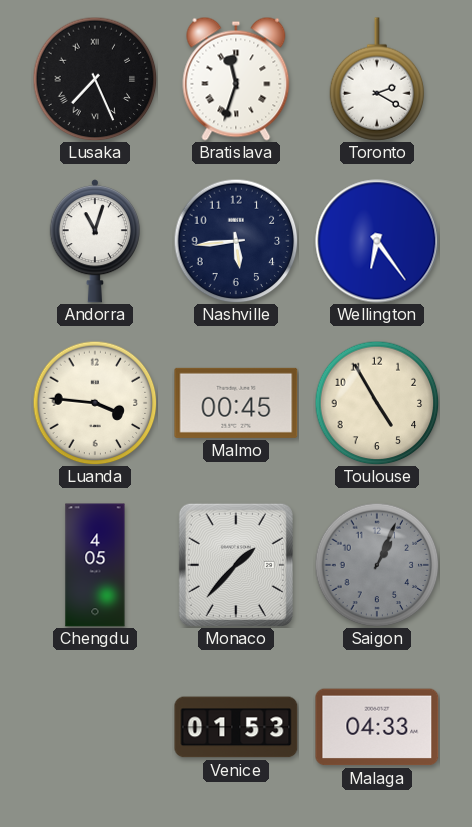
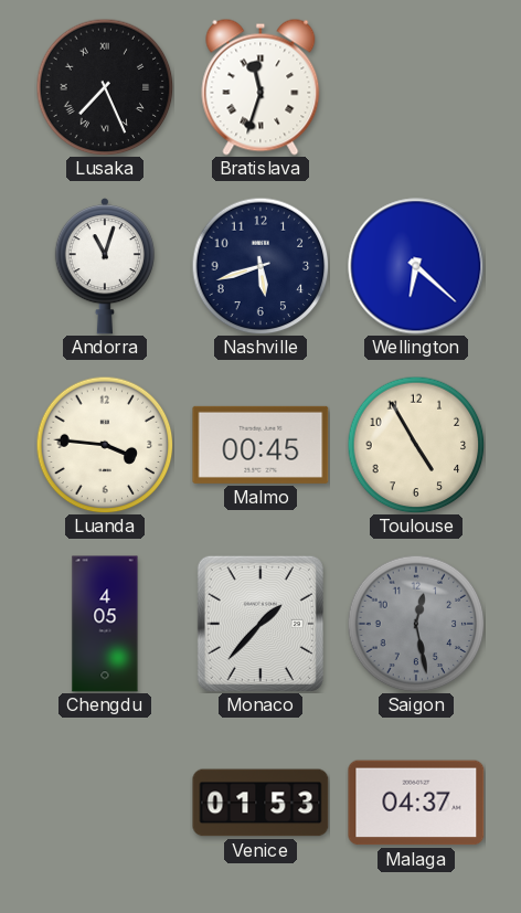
Toronto: 2:20 -> none
Nashville: 5:44 -> 5:42
Wellington: 6:24 -> 6:22
Saigon: 1:04 -> 12:28
Malaga: 04:33 -> 04:37
